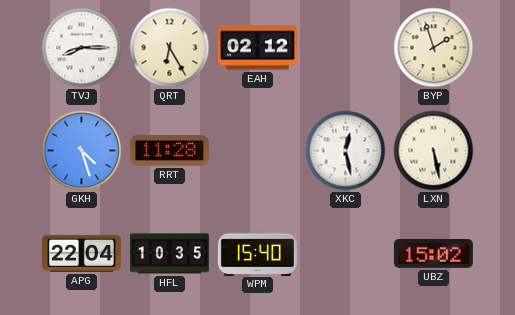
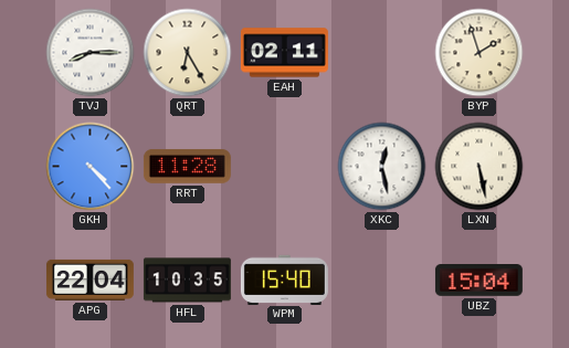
EAH: 02:12 -> 02:11
GKH: 4:27 -> 4:23
UBZ: 15:02 -> 15:04
